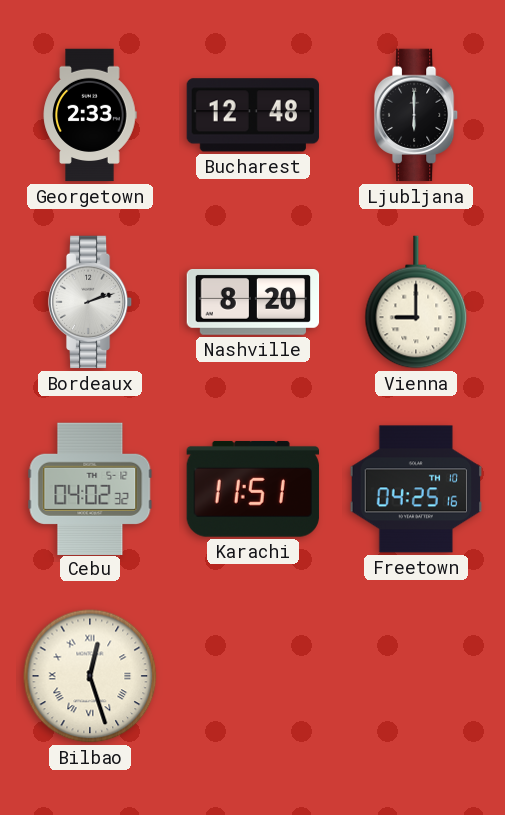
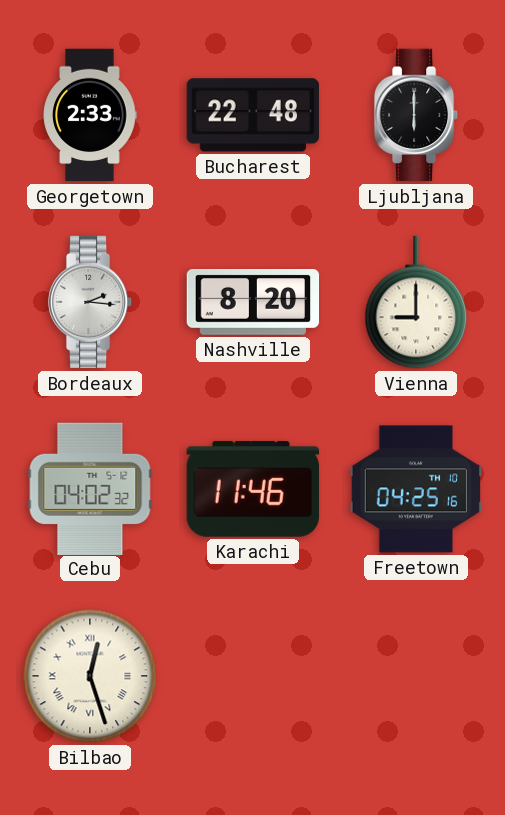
Bucharest: 12:48 -> 22:48
Bordeaux: 2:12 -> 2:16
Karachi: 11:51 -> 11:46
